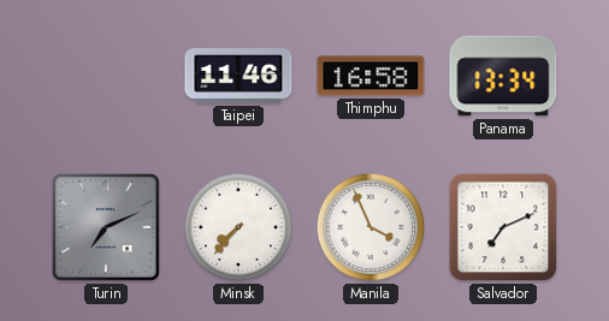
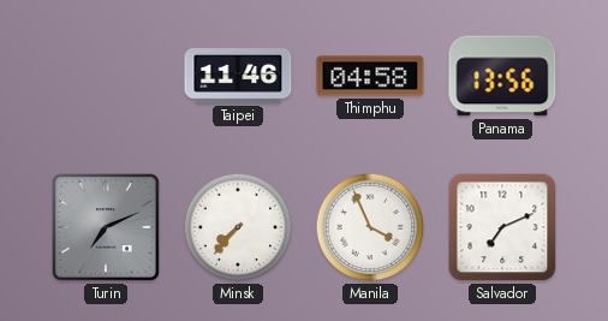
Thimphu: 16:58 -> 04:58
Panama: 13:34 -> 13:56
